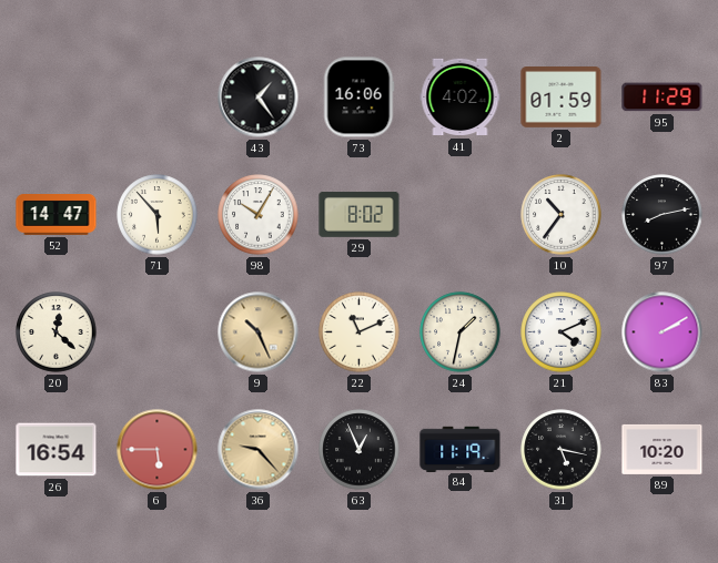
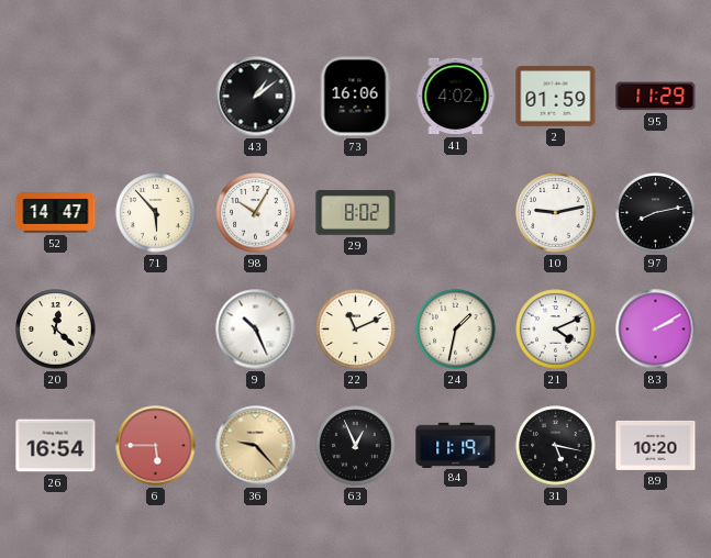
43: 1:24 -> 1:09
10: 10:36 -> 9:13
9 dial: champagne -> white
